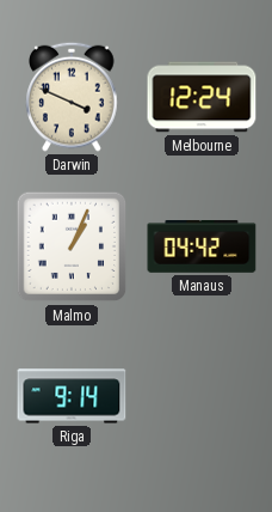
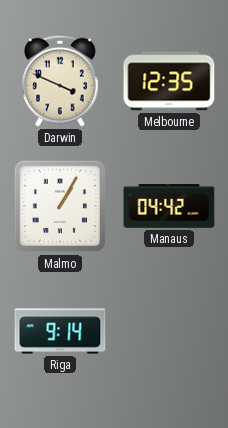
Melbourne: 12:24 -> 12:35
Malmo: 1:04 -> 1:05
